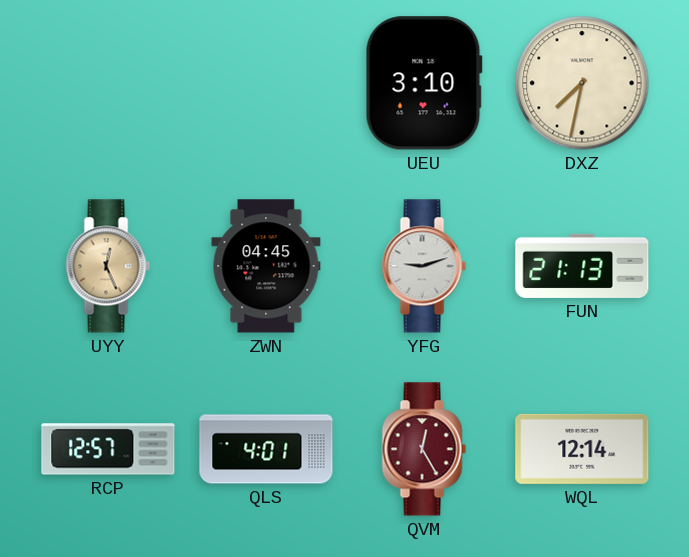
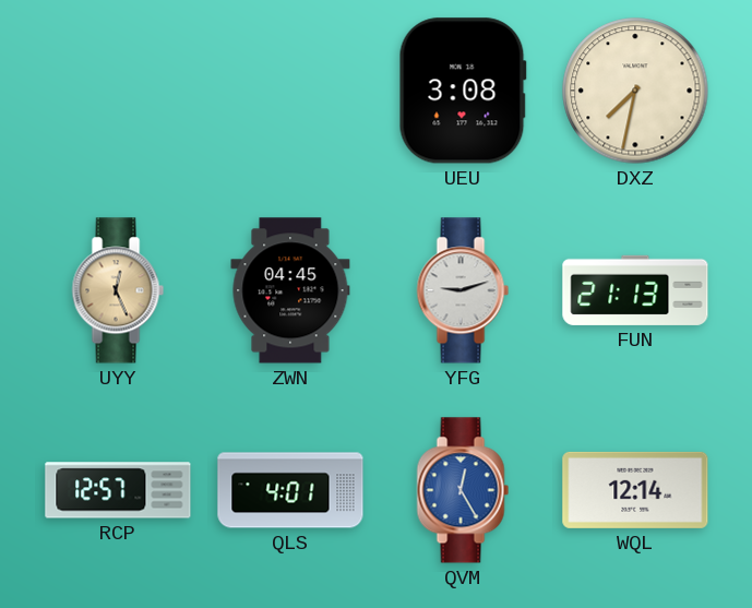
UEU: 3:10 -> 3:08
QVM dial: burgundy -> blue
